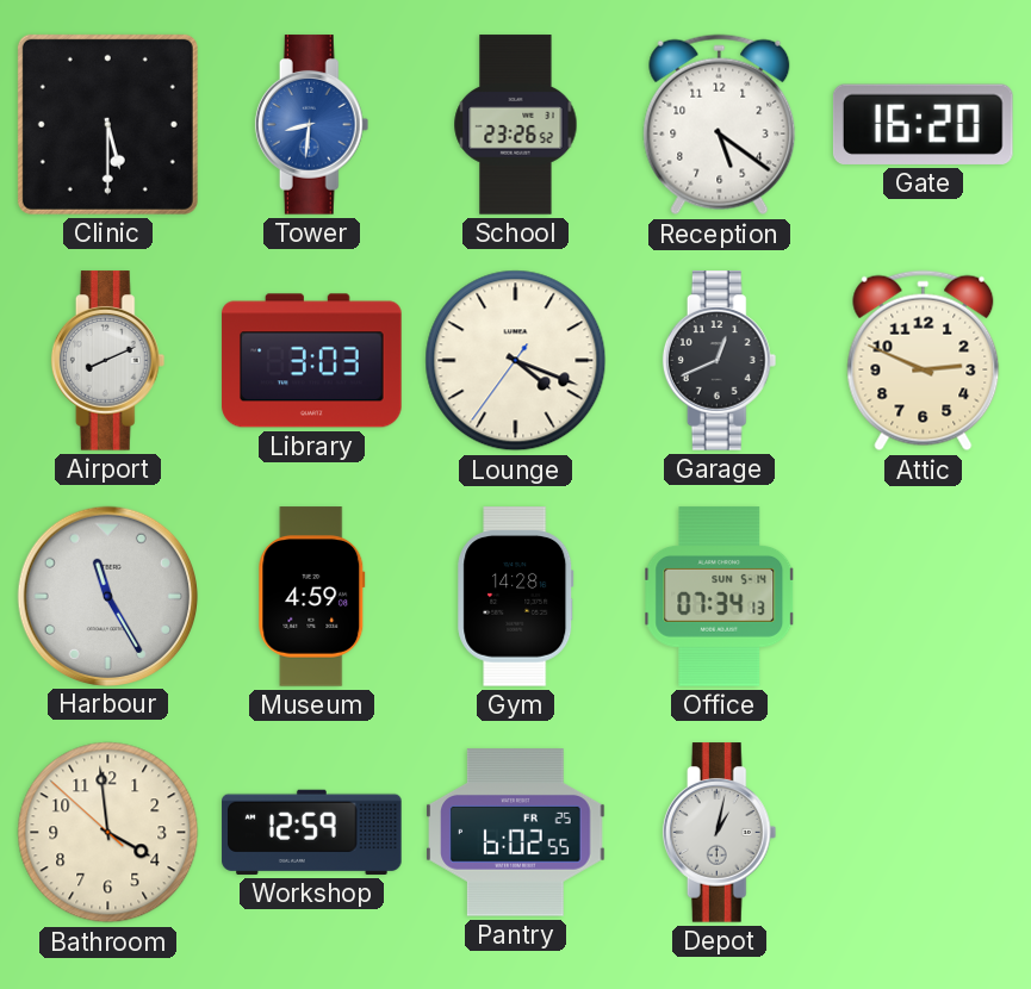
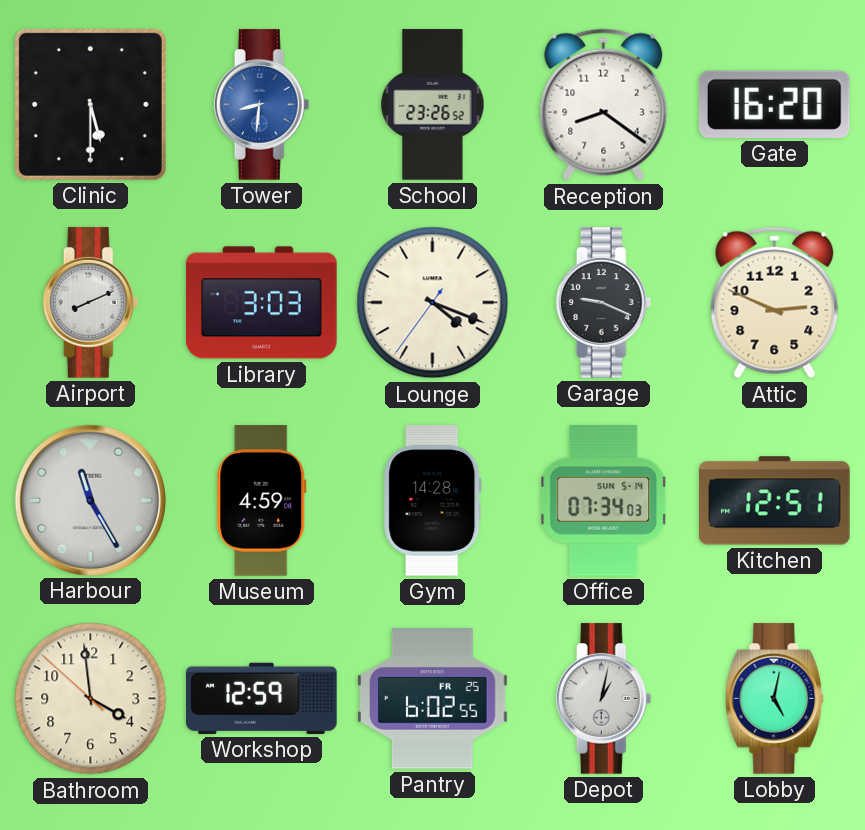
Reception: 5:21 -> 8:21
Garage: 12:41 -> 9:19
Office: 07:34:13 -> 07:34:03
Kitchen: none -> 12:51
Lobby: none -> 5:02
